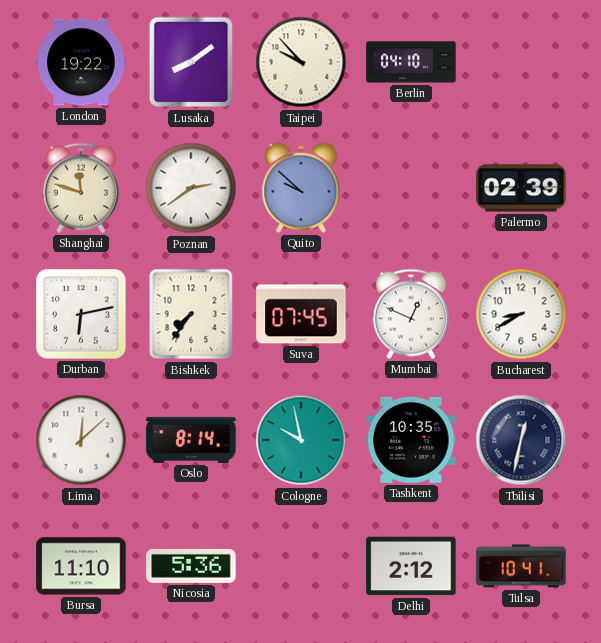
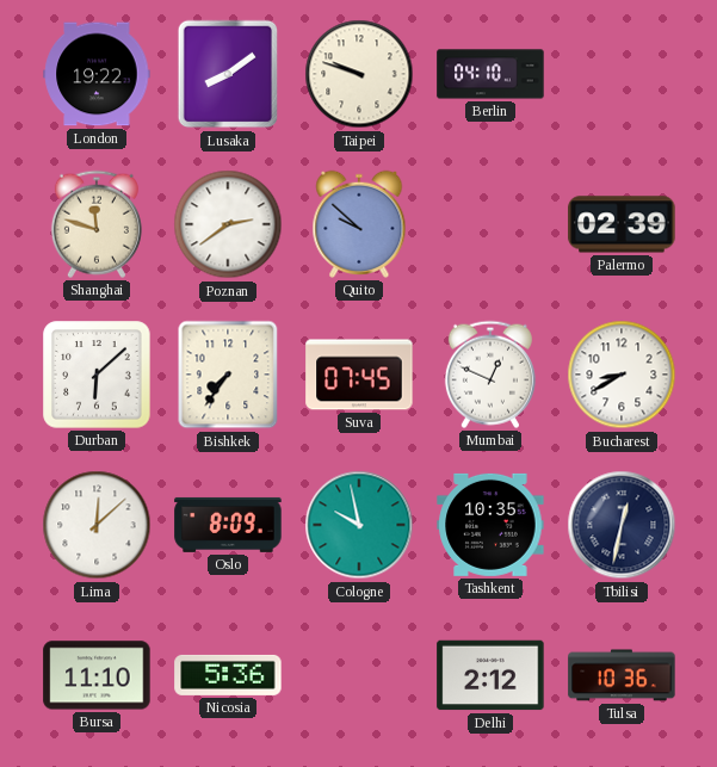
Taipei: 9:53 -> 9:48
Durban: 6:13 -> 6:08
Oslo: 8:14 -> 8:09
Tulsa: 10:41 -> 10:36
